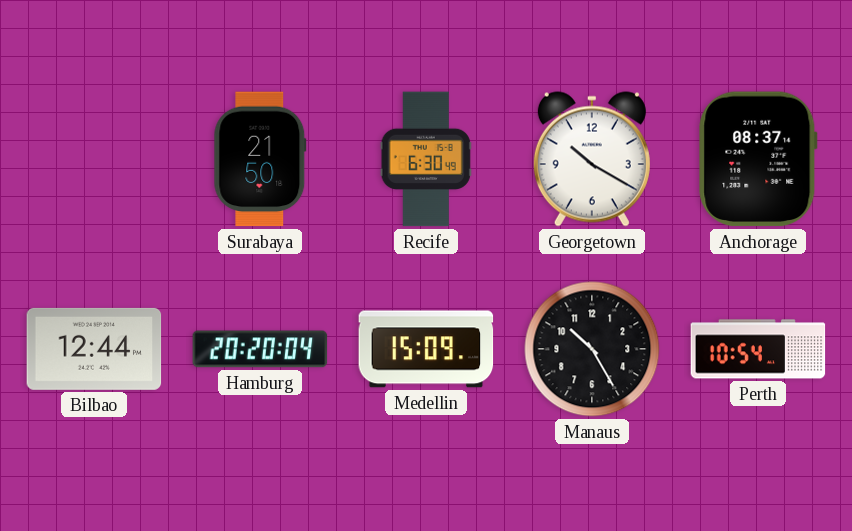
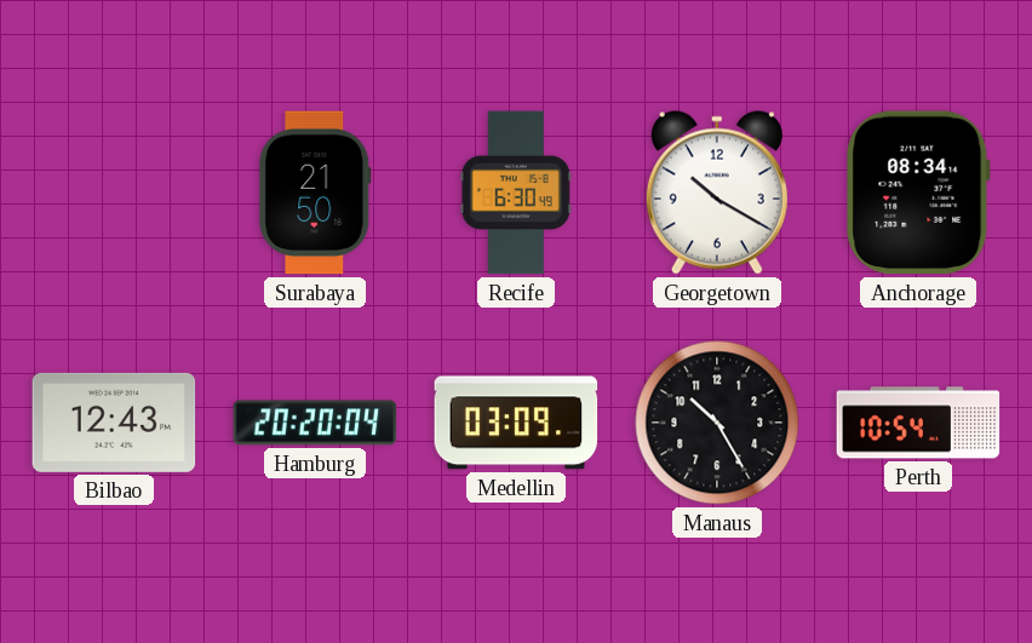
Anchorage: 08:37 -> 08:34
Bilbao: 12:44 -> 12:43
Medellin: 15:09 -> 03:09
